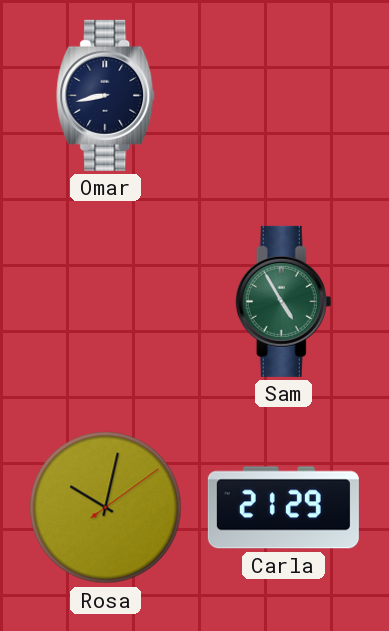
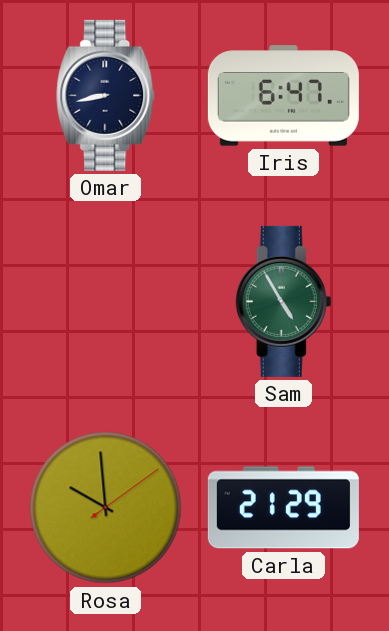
Iris: none -> 6:47
Rosa: 10:02 -> 9:59
